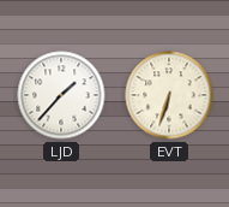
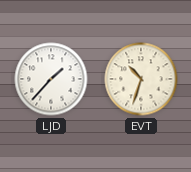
EVT: 6:33 -> 10:33
